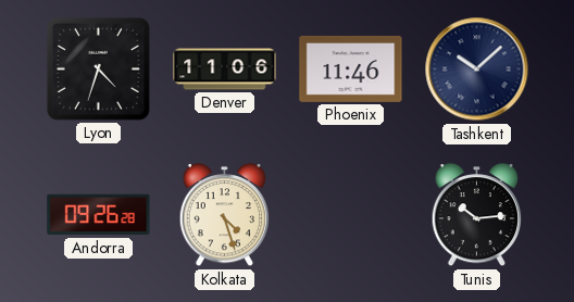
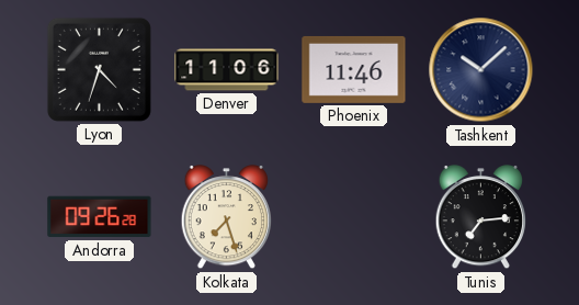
Kolkata: 4:27 -> 7:27
Tunis: 10:14 -> 7:14
